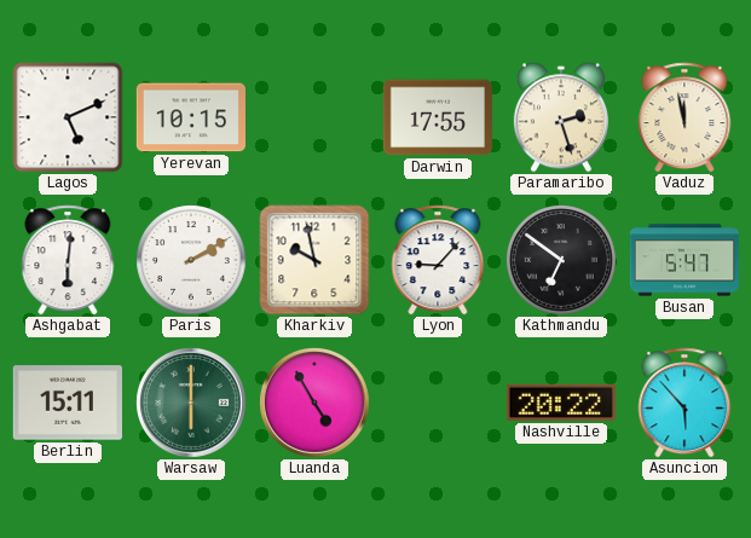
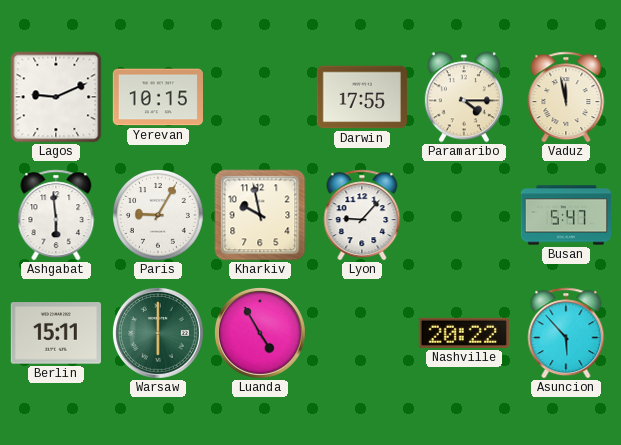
Lagos: 5:11 -> 9:11
Paramaribo: 2:27 -> 4:15
Ashgabat: 6:01 -> 5:59
Paris: 2:10 -> 9:05
Kathmandu: 6:51 -> none
